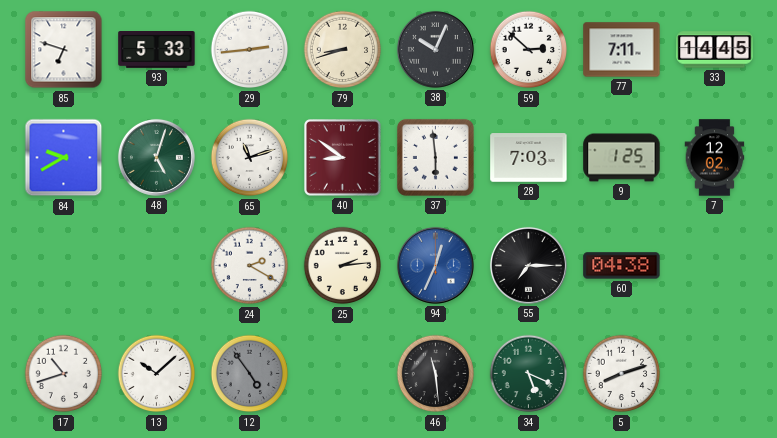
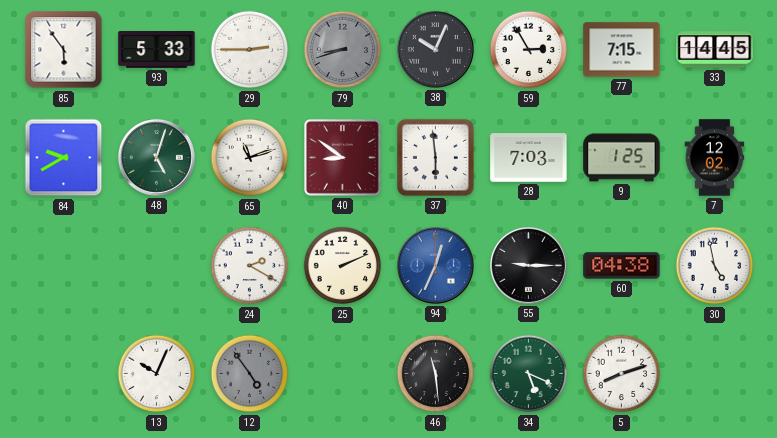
85: 6:48 -> 5:54
29: 2:44 -> 2:45
79 dial: cream -> grey
59: 2:52 -> 2:55
77: 7:11 -> 7:15
25: 2:14 -> 2:11
55: 7:15 -> 9:15
30: none -> 4:58
17: 10:42 -> none
13: 10:08 -> 10:04
